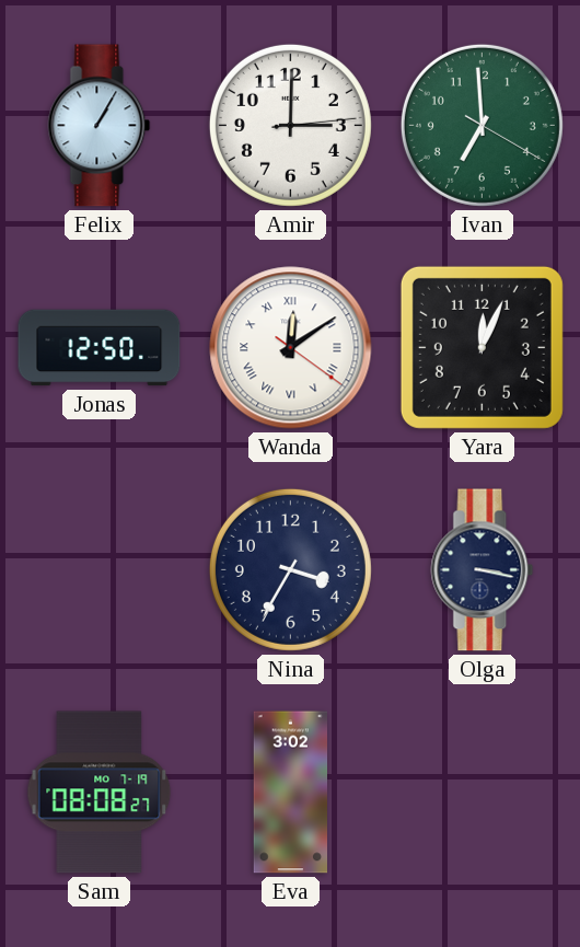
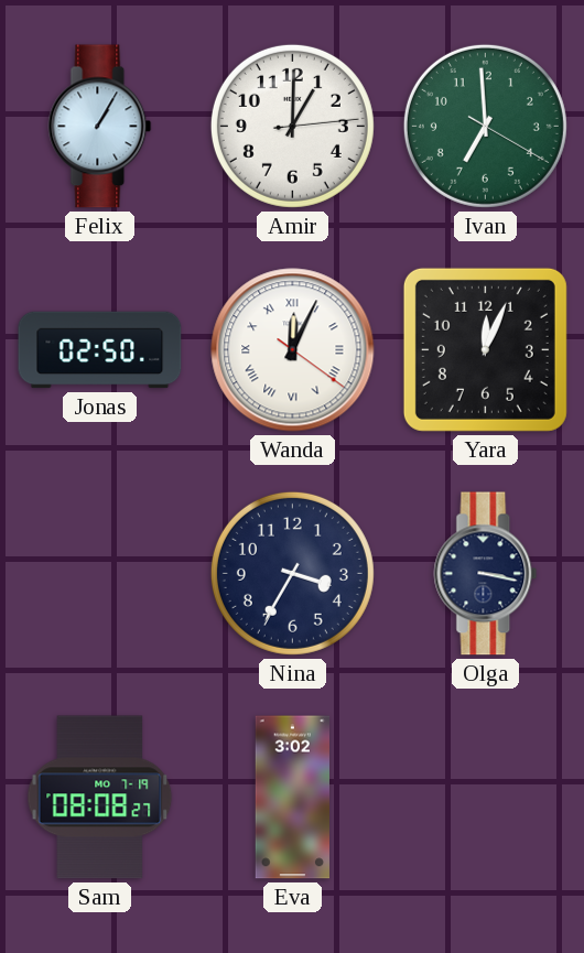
Amir: 3:00 -> 1:00
Jonas: 12:50 -> 02:50
Wanda: 12:09 -> 12:04
